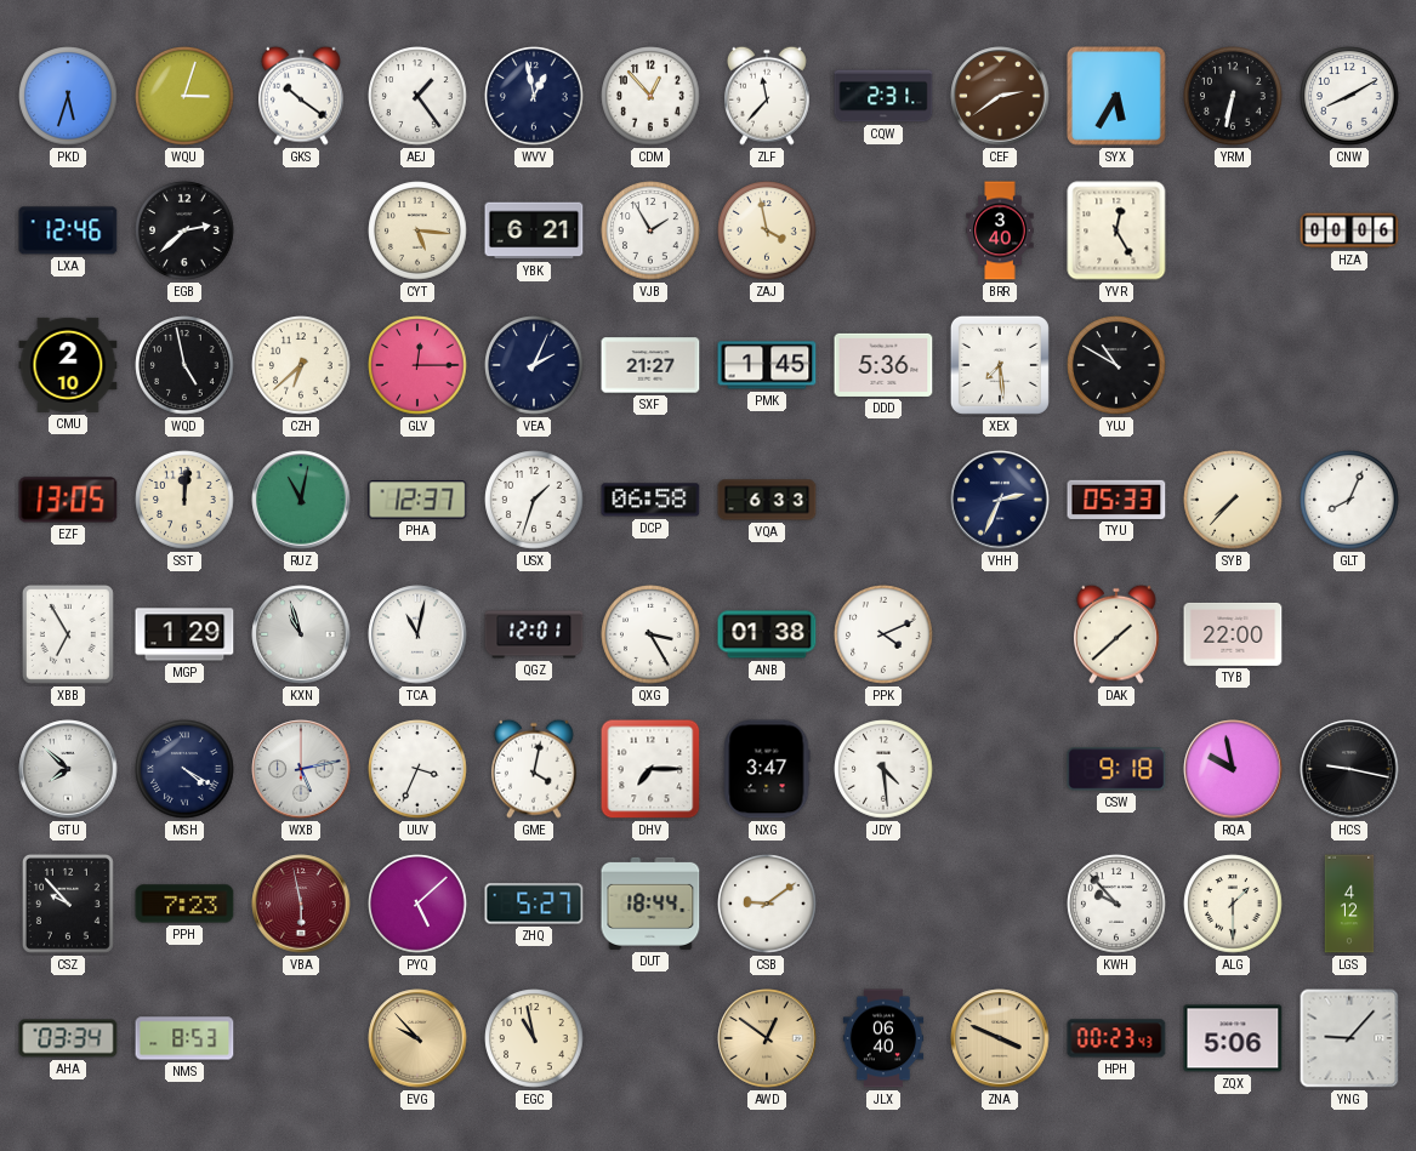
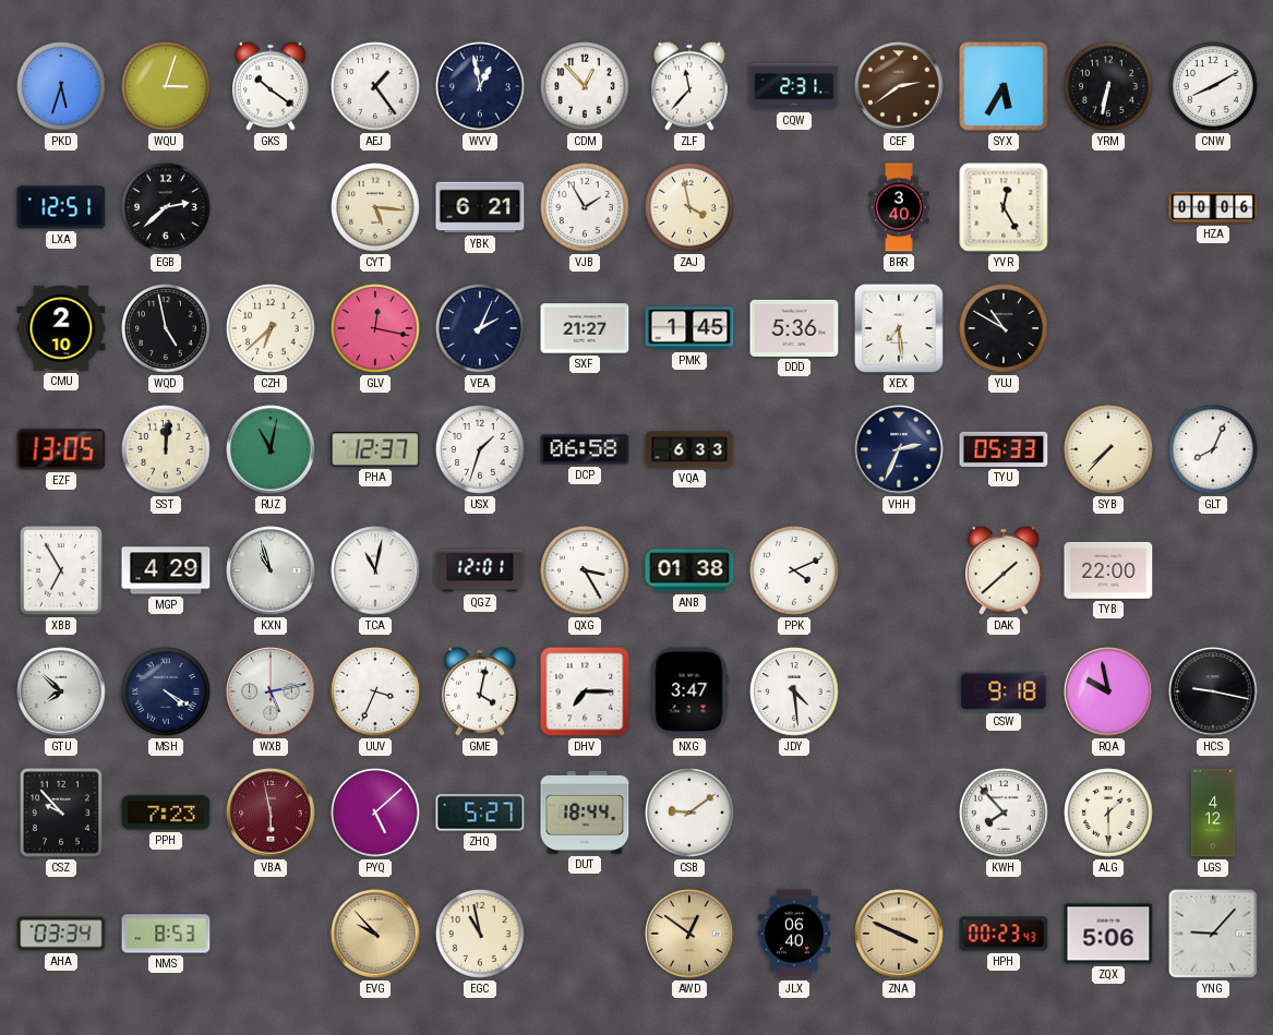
LXA: 12:46 -> 12:51
GLV: 12:15 -> 12:17
MGP: 1:29 -> 4:29
KWH: 9:53 -> 7:53
